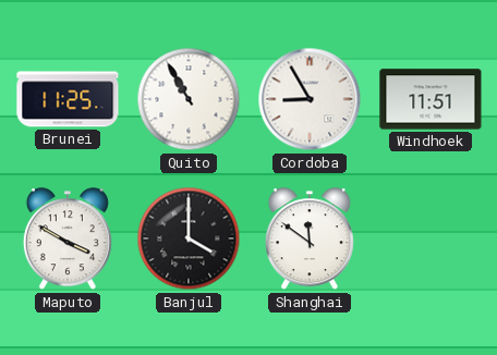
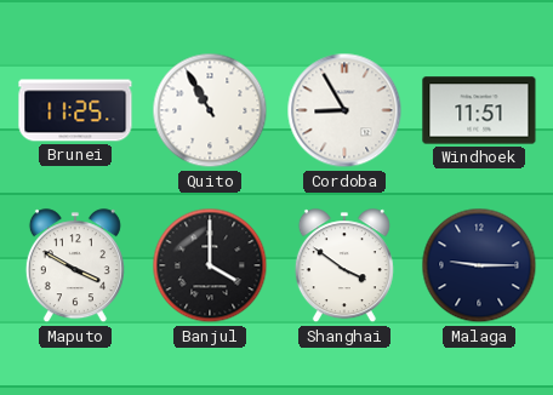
Shanghai: 11:51 -> 3:51
Malaga: none -> 9:15
